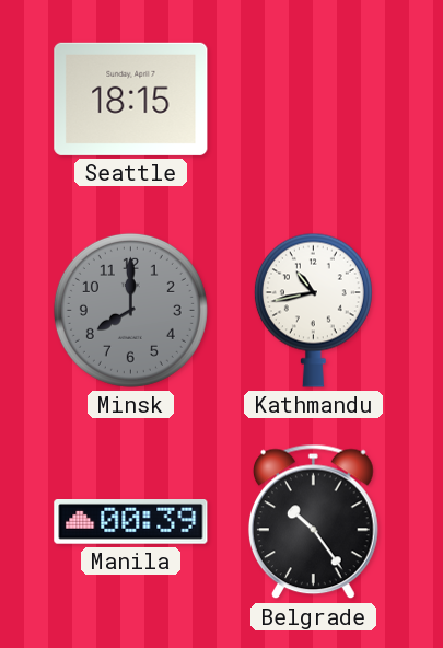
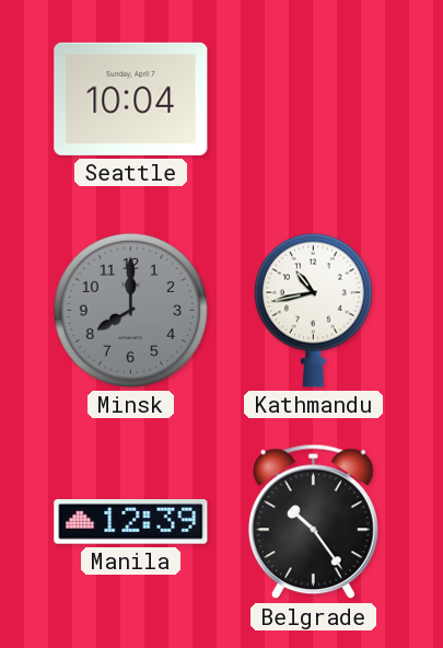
Seattle: 18:15 -> 10:04
Manila: 00:39 -> 12:39
